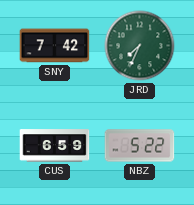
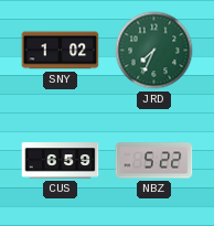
SNY: 7:42 -> 1:02
